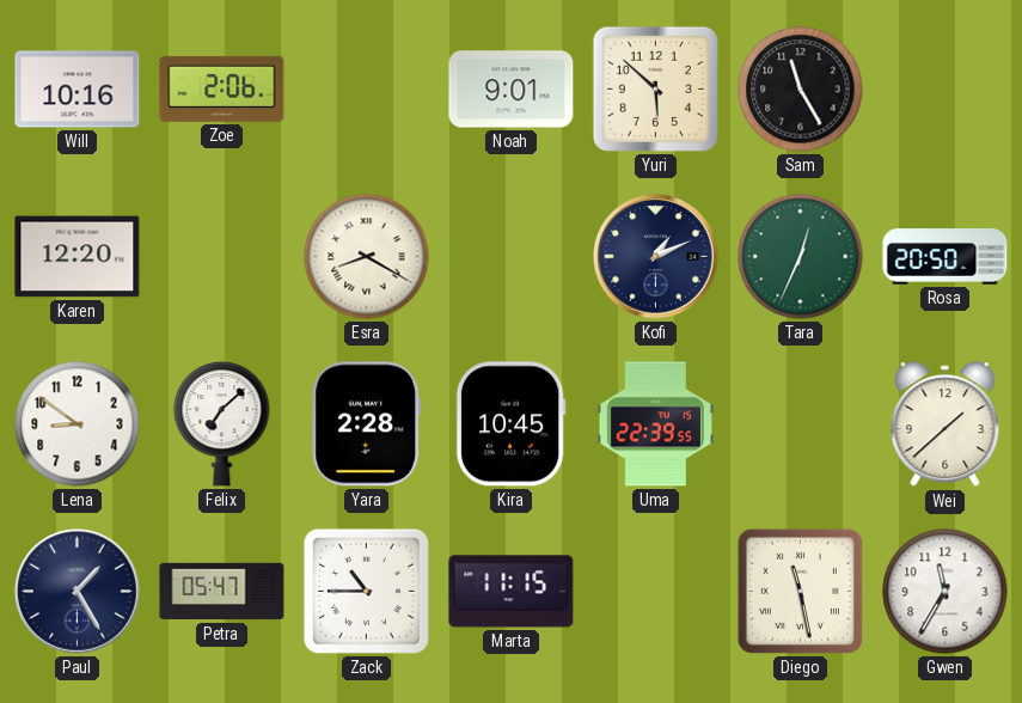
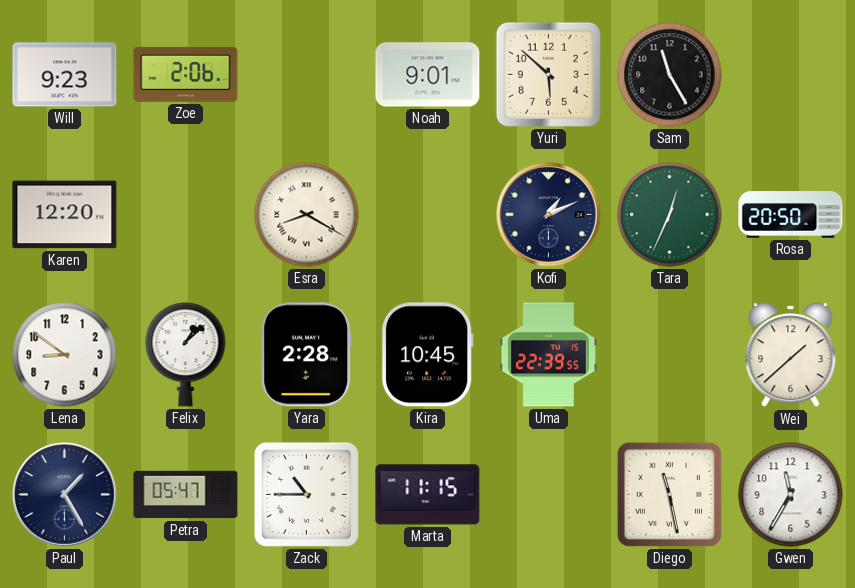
Will: 10:16 -> 9:23
Felix: 7:08 -> 1:08
